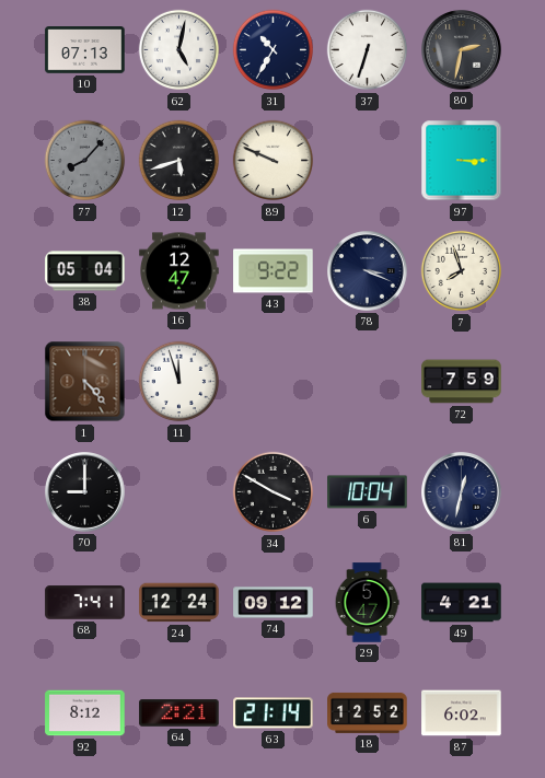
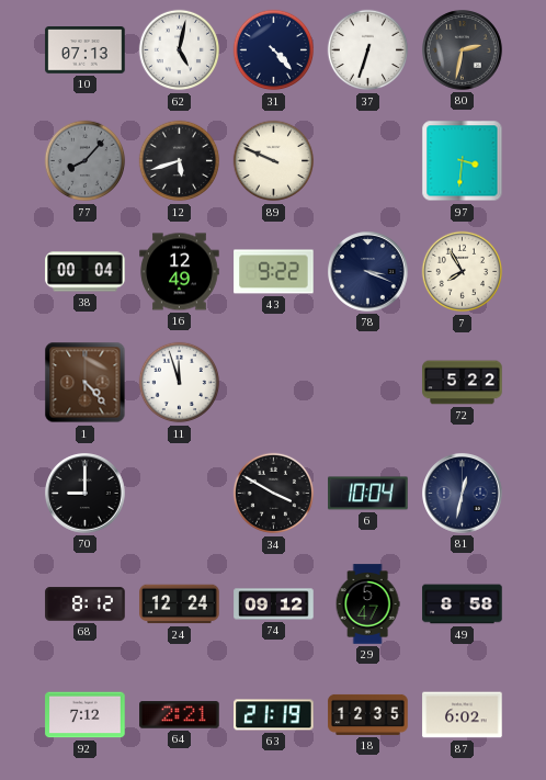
31: 10:35 -> 4:23
97: 3:15 -> 3:31
38: 05:04 -> 00:04
16: 12:47 -> 12:49
7: 7:57 -> 7:55
72: 7:59 -> 5:22
68: 7:41 -> 8:12
49: 4:21 -> 8:58
92: 8:12 -> 7:12
63: 21:14 -> 21:19
18: 12:52 -> 12:35
